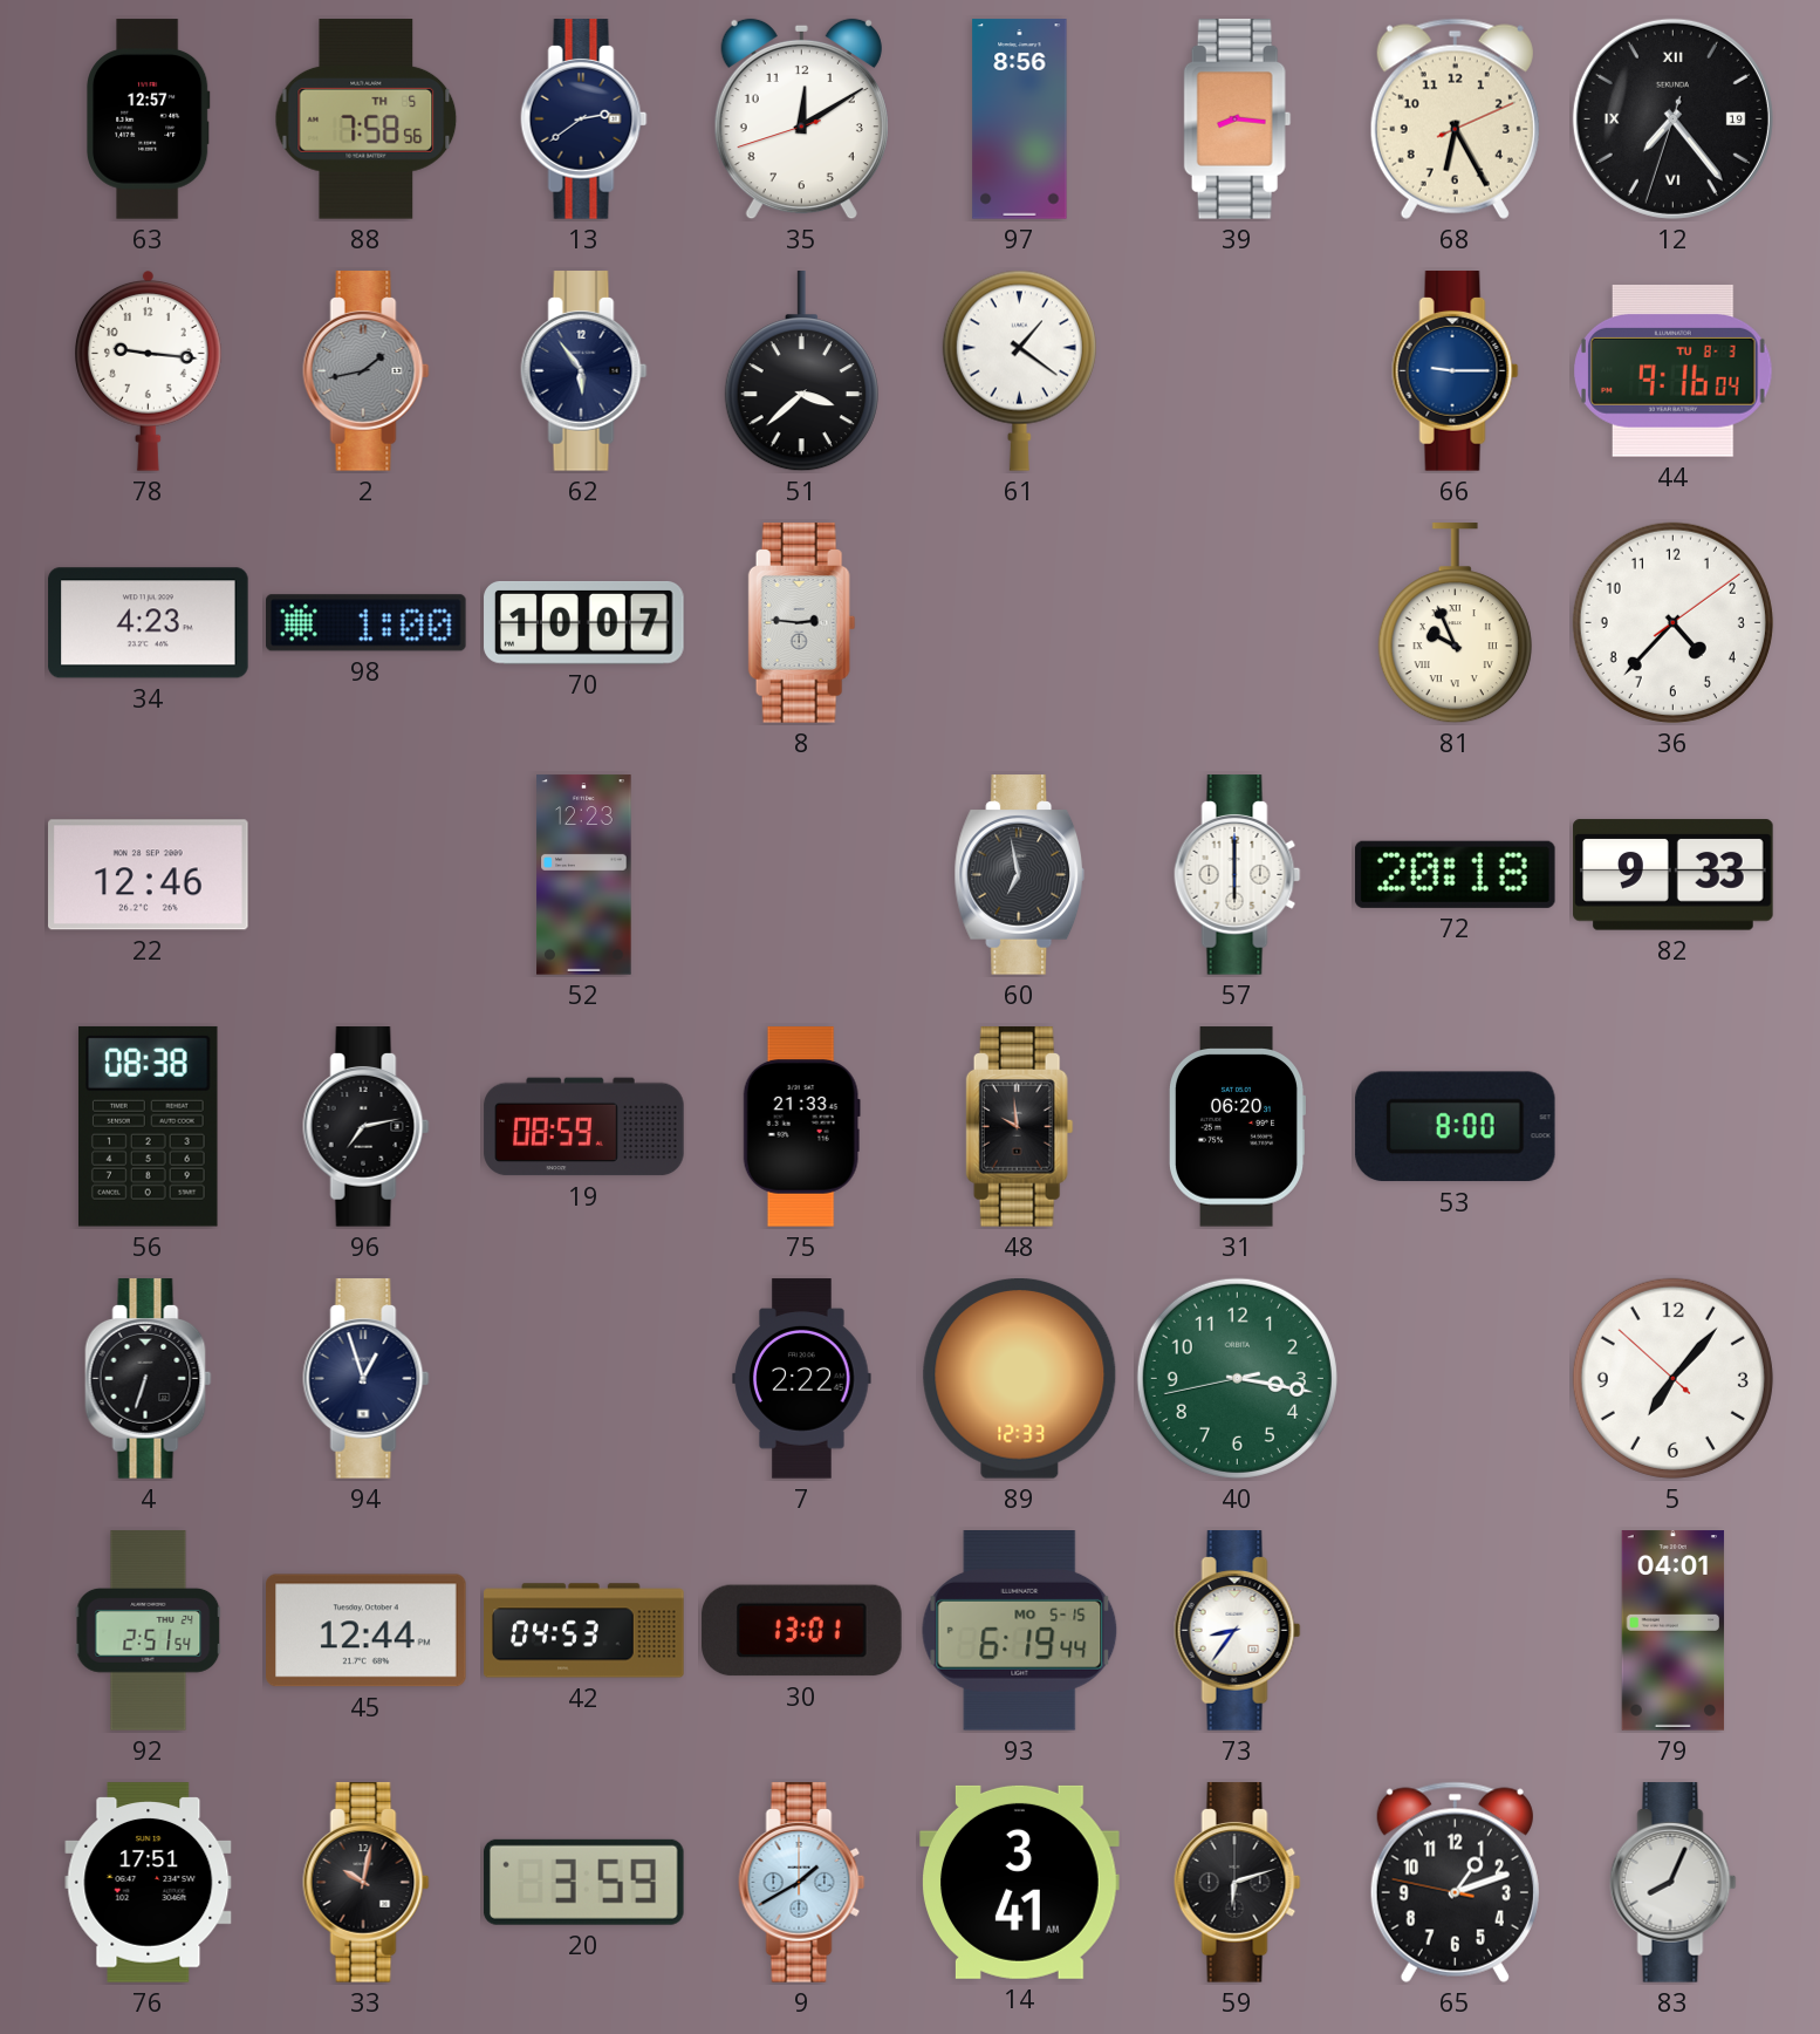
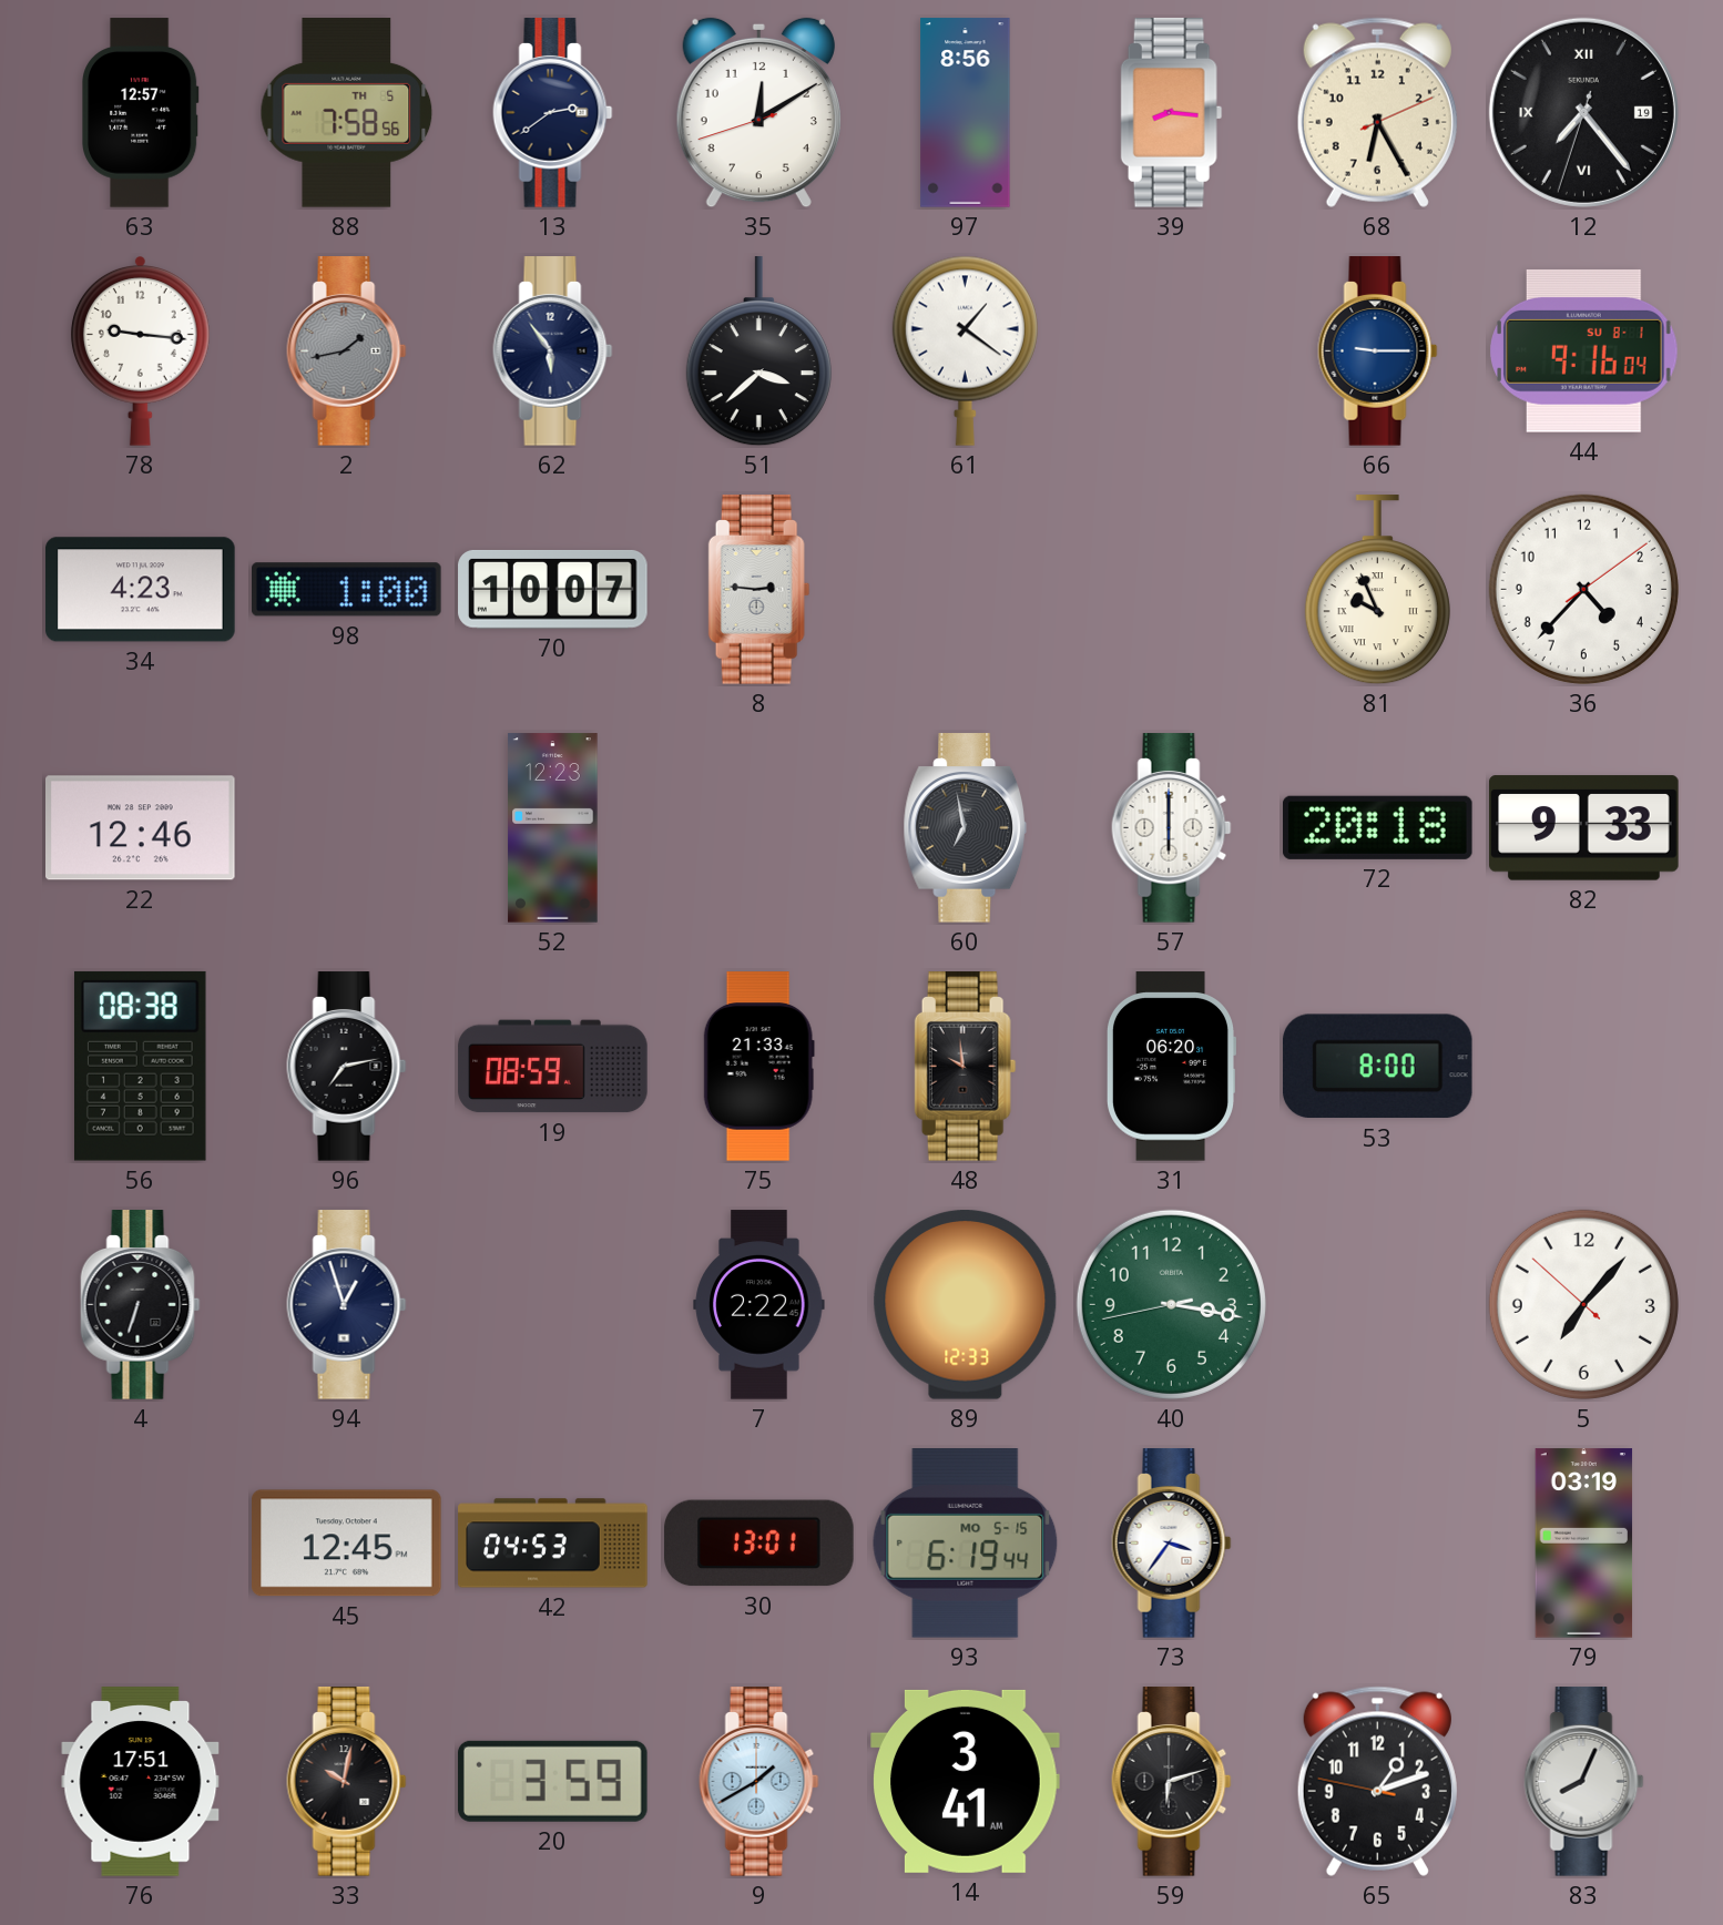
44 date: TU 8-3 -> SU 8-1
92: 2:51 -> none
45: 12:44 -> 12:45
73: 8:36 -> 3:36
79: 04:01 -> 03:19
